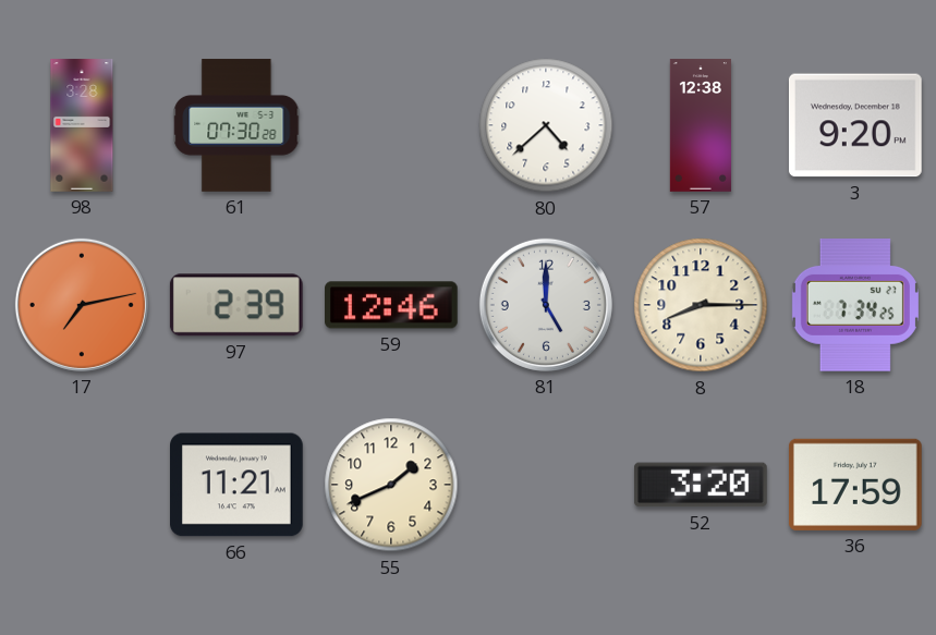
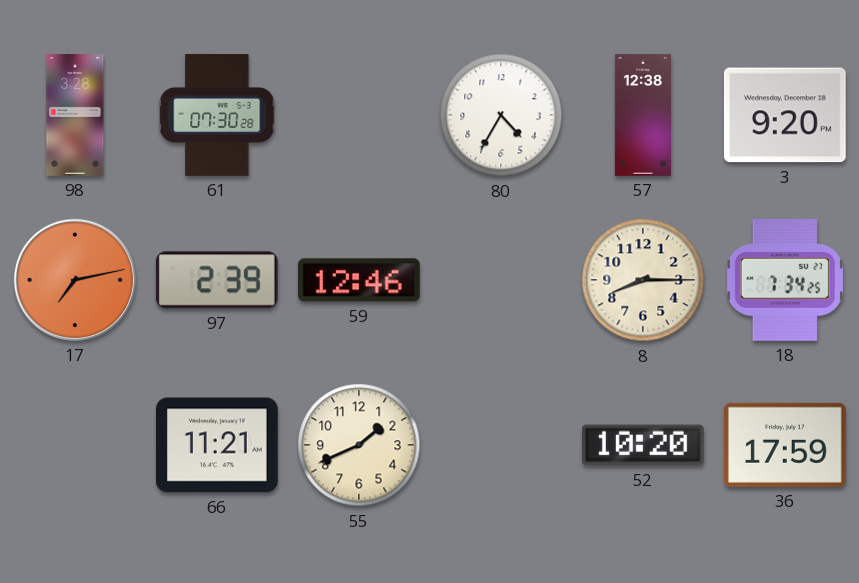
80: 4:38 -> 4:35
81: 5:00 -> none
52: 3:20 -> 10:20
